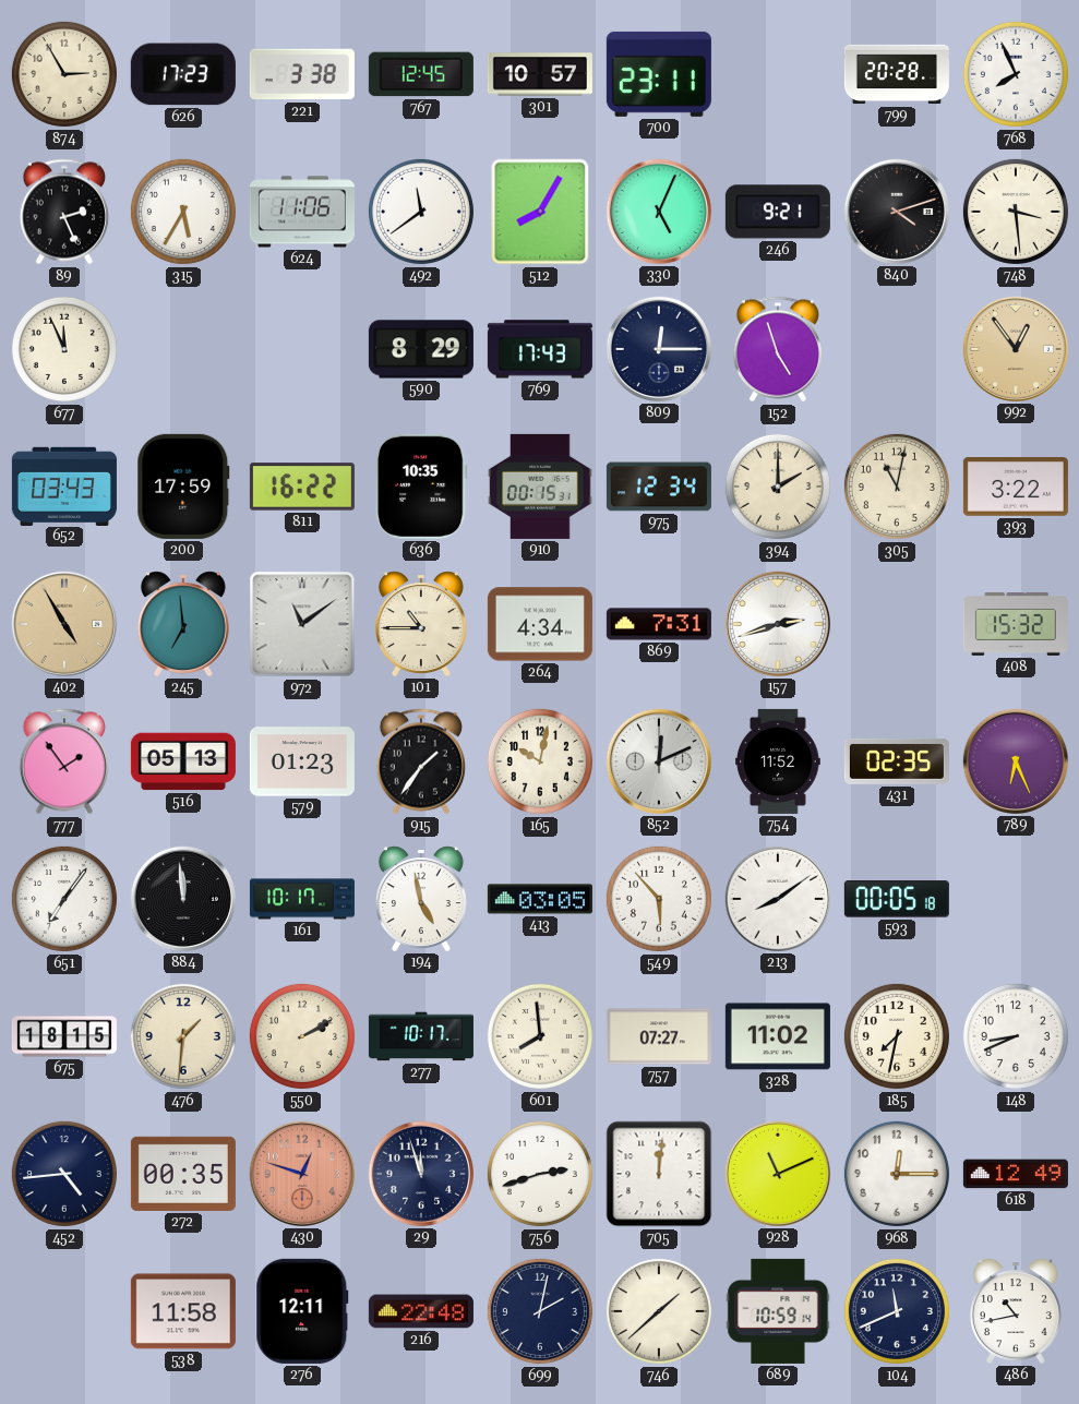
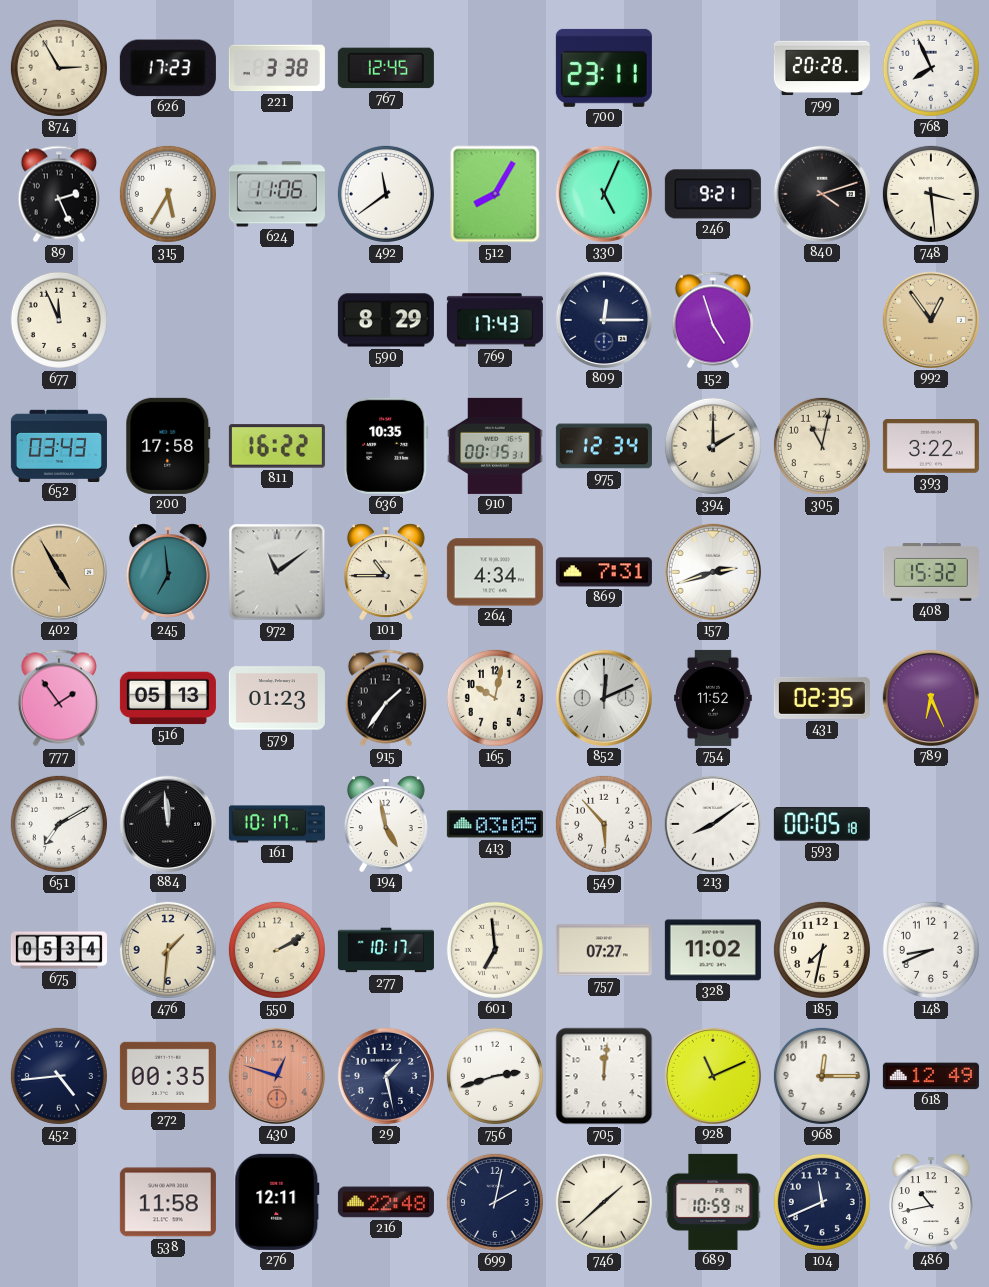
301: 10:57 -> none
200: 17:59 -> 17:58
651: 7:06 -> 7:10
675: 18:15 -> 05:34
601: 7:59 -> 6:59
29: 11:57 -> 1:28
